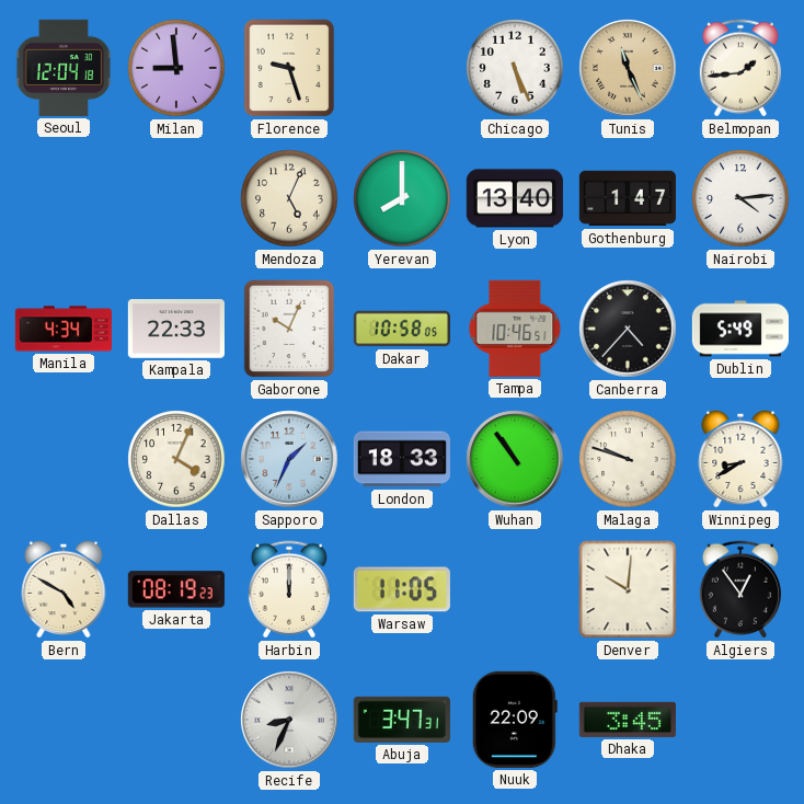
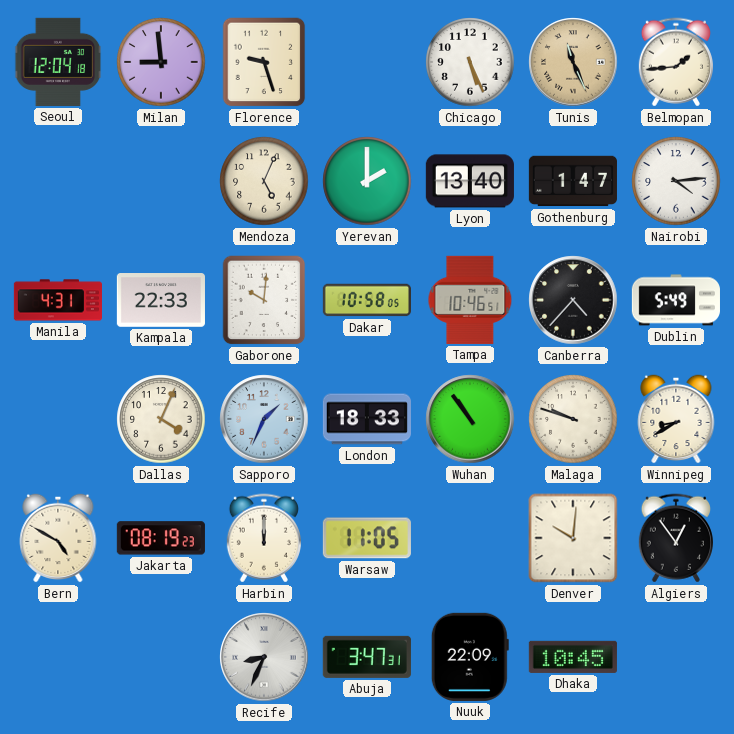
Yerevan: 8:00 -> 2:00
Manila: 4:34 -> 4:31
Gaborone: 10:04 -> 10:01
Dhaka: 3:45 -> 10:45
